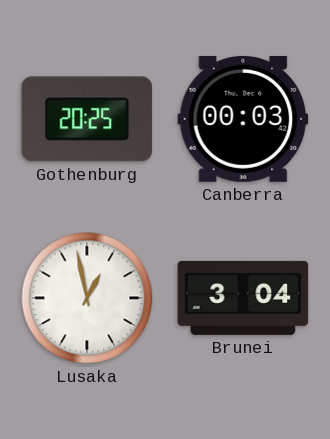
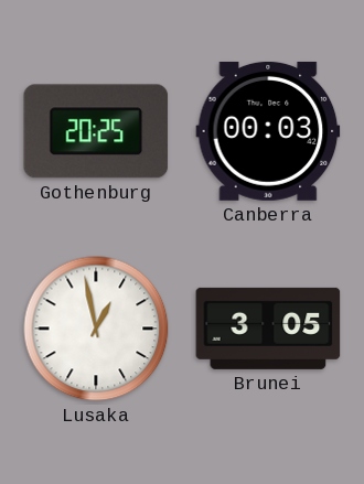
Brunei: 3:04 -> 3:05
